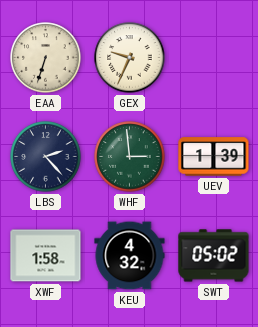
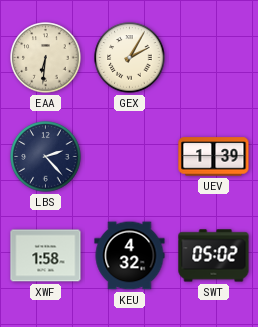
EAA: 6:33 -> 6:31
GEX: 9:34 -> 2:05
WHF: 2:59 -> none
